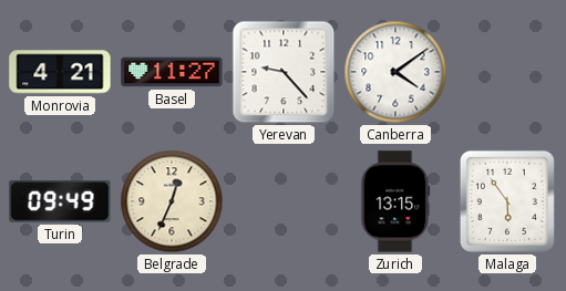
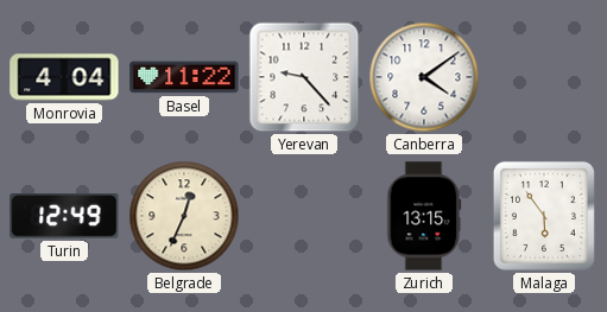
Monrovia: 4:21 -> 4:04
Basel: 11:27 -> 11:22
Turin: 09:49 -> 12:49
